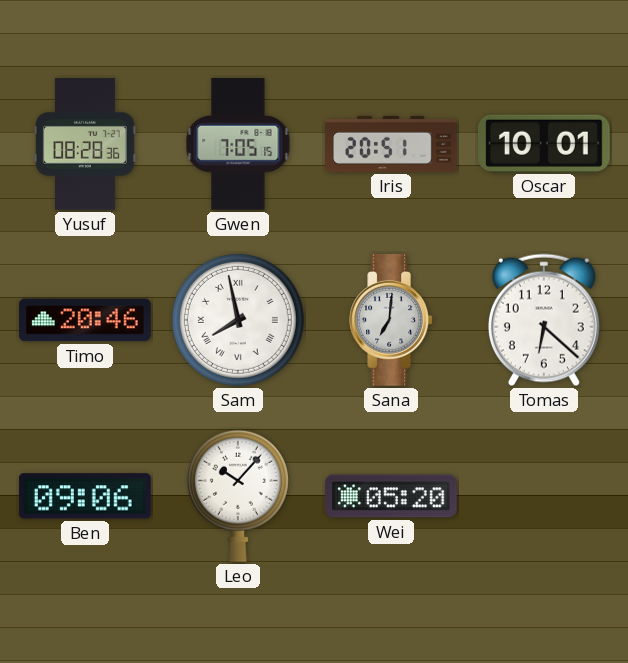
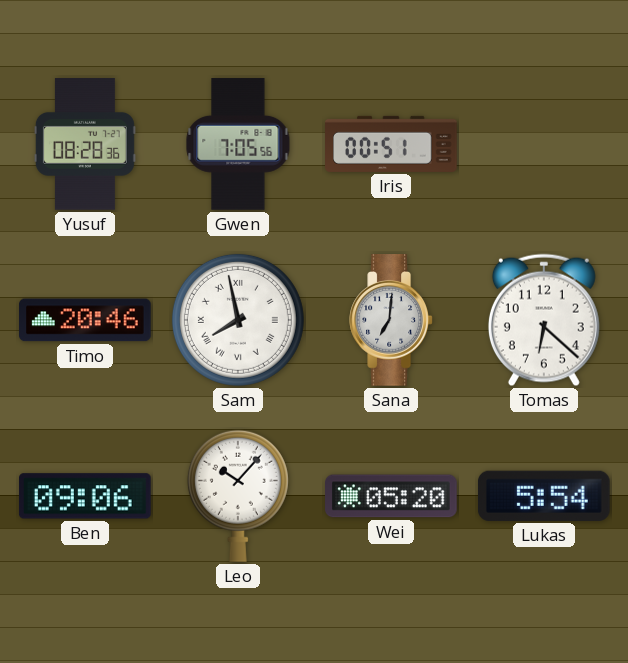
Gwen: 7:05:15 -> 7:05:56
Iris: 20:51 -> 00:51
Oscar: 10:01 -> none
Lukas: none -> 5:54
